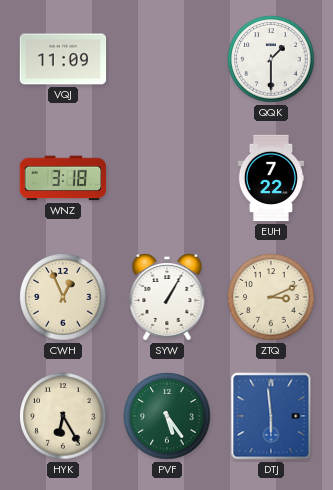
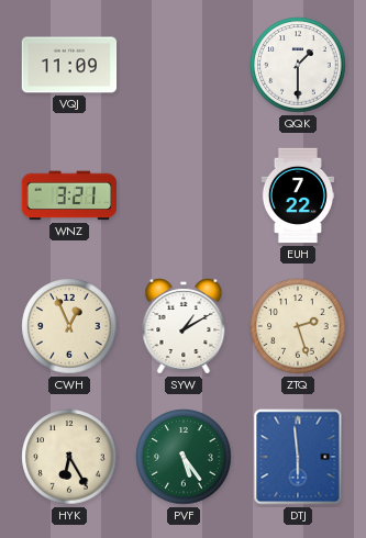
WNZ: 3:18 -> 3:21
SYW: 1:05 -> 1:10
ZTQ: 3:11 -> 2:27
